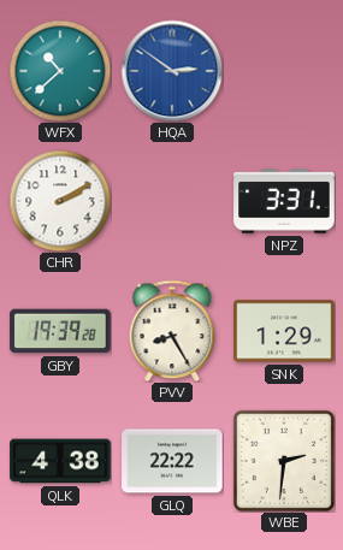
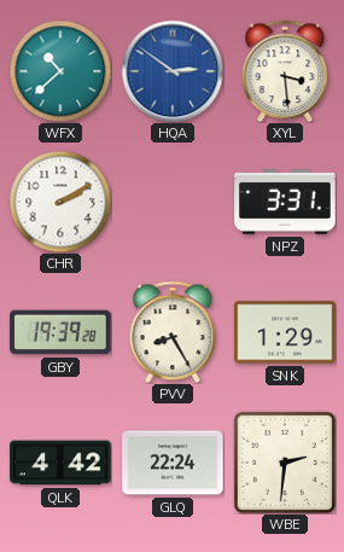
XYL: none -> 3:29
QLK: 4:38 -> 4:42
GLQ: 22:22 -> 22:24
